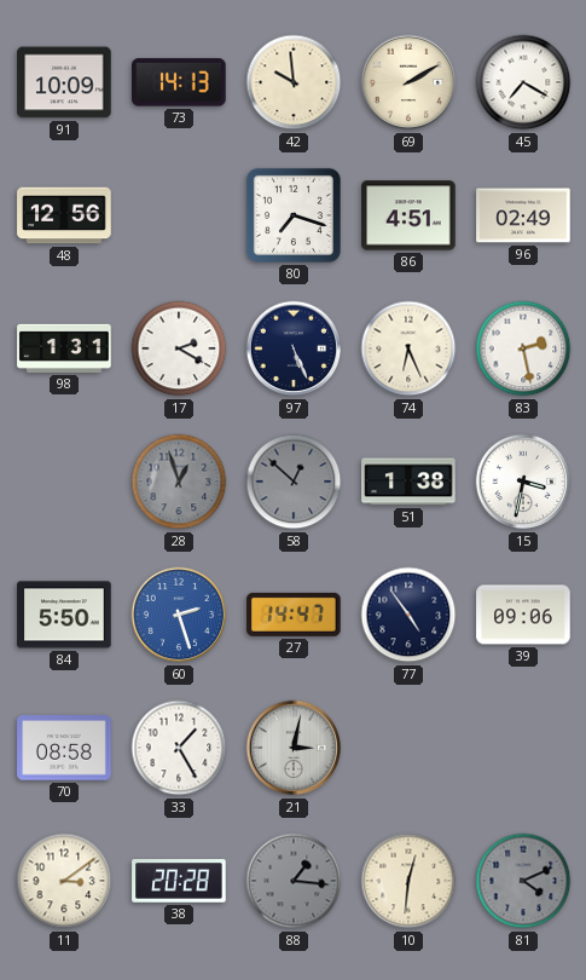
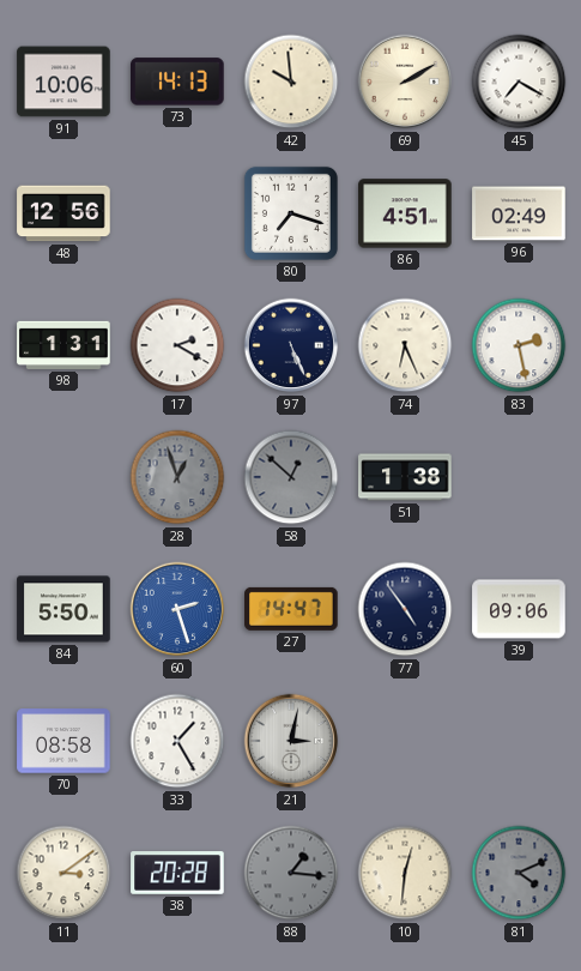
91: 10:09 -> 10:06
15: 3:32 -> none
